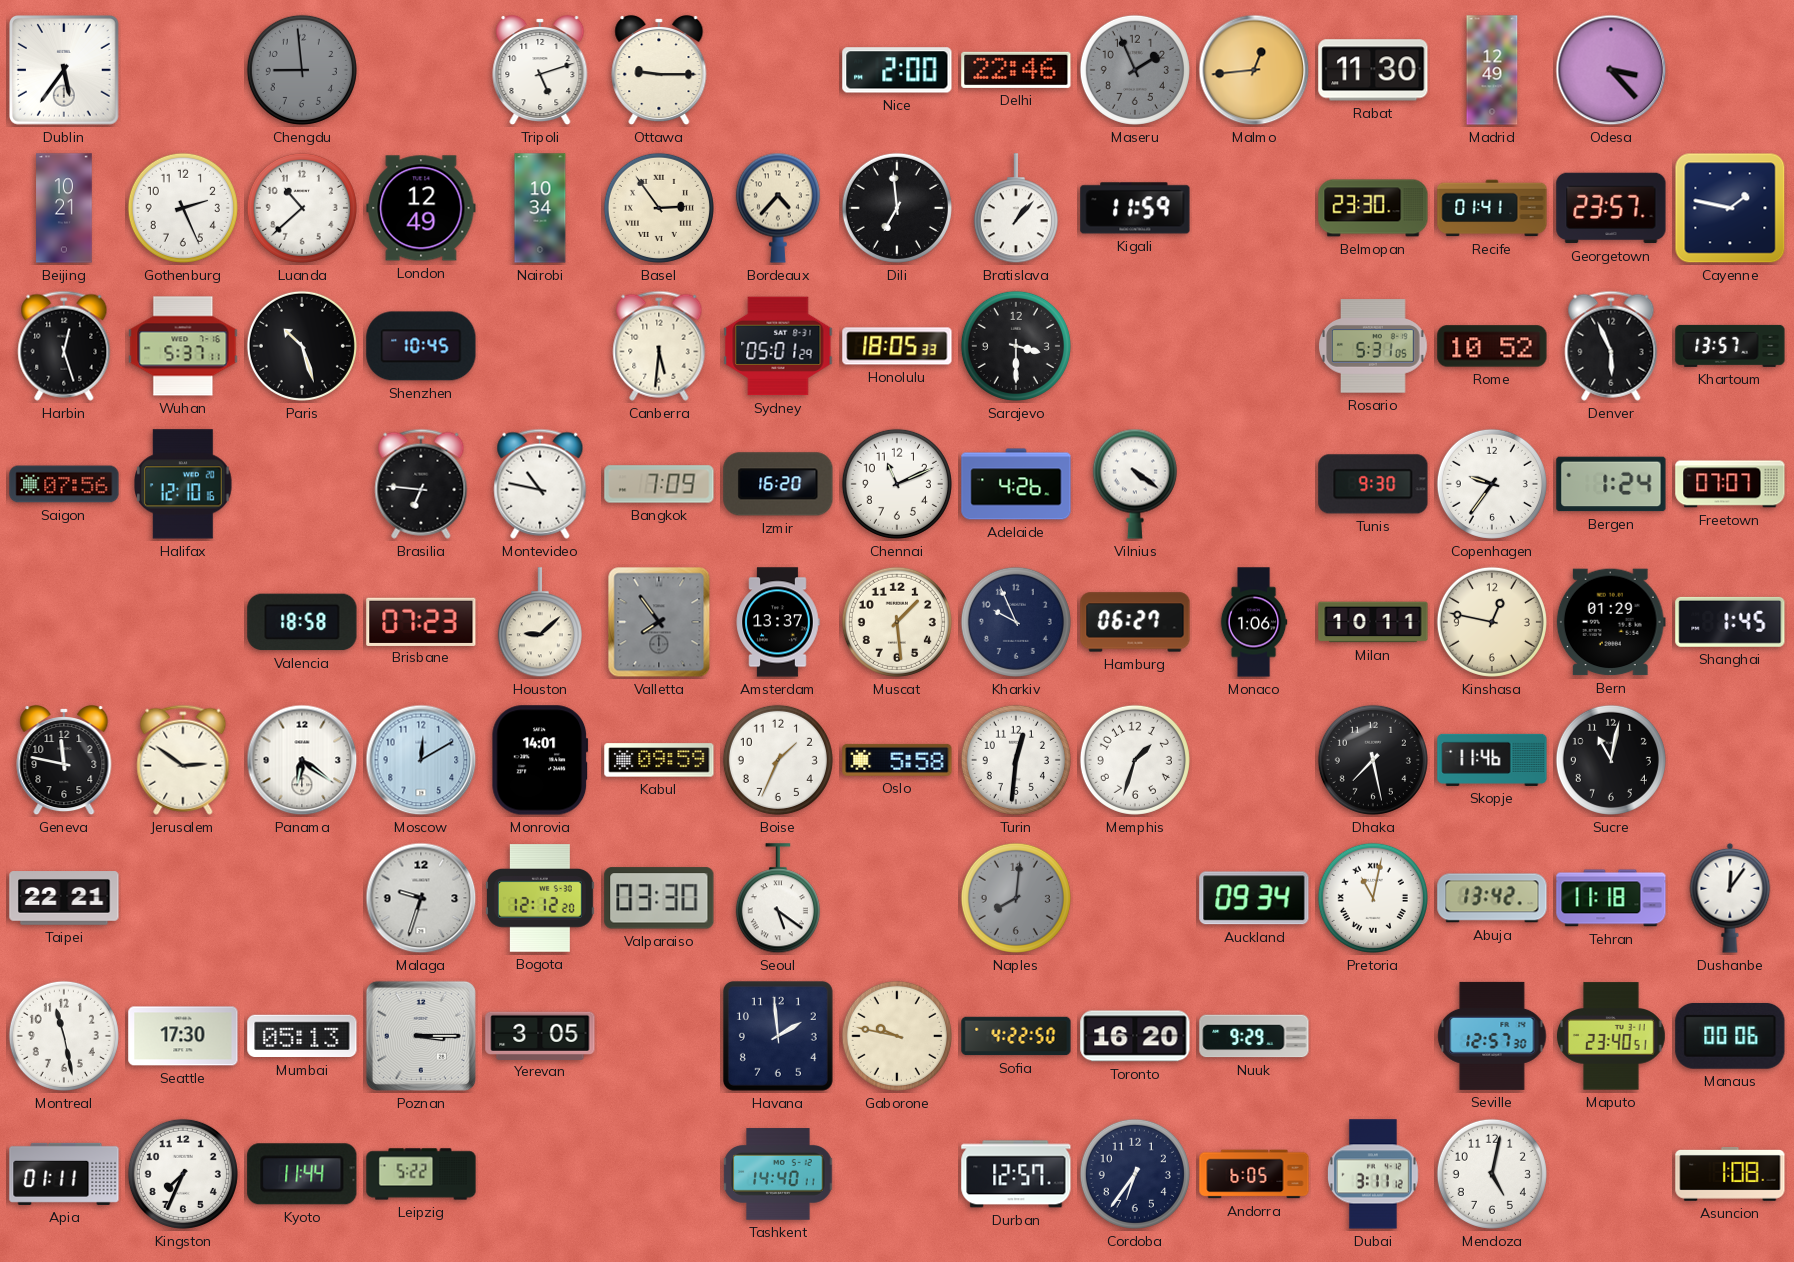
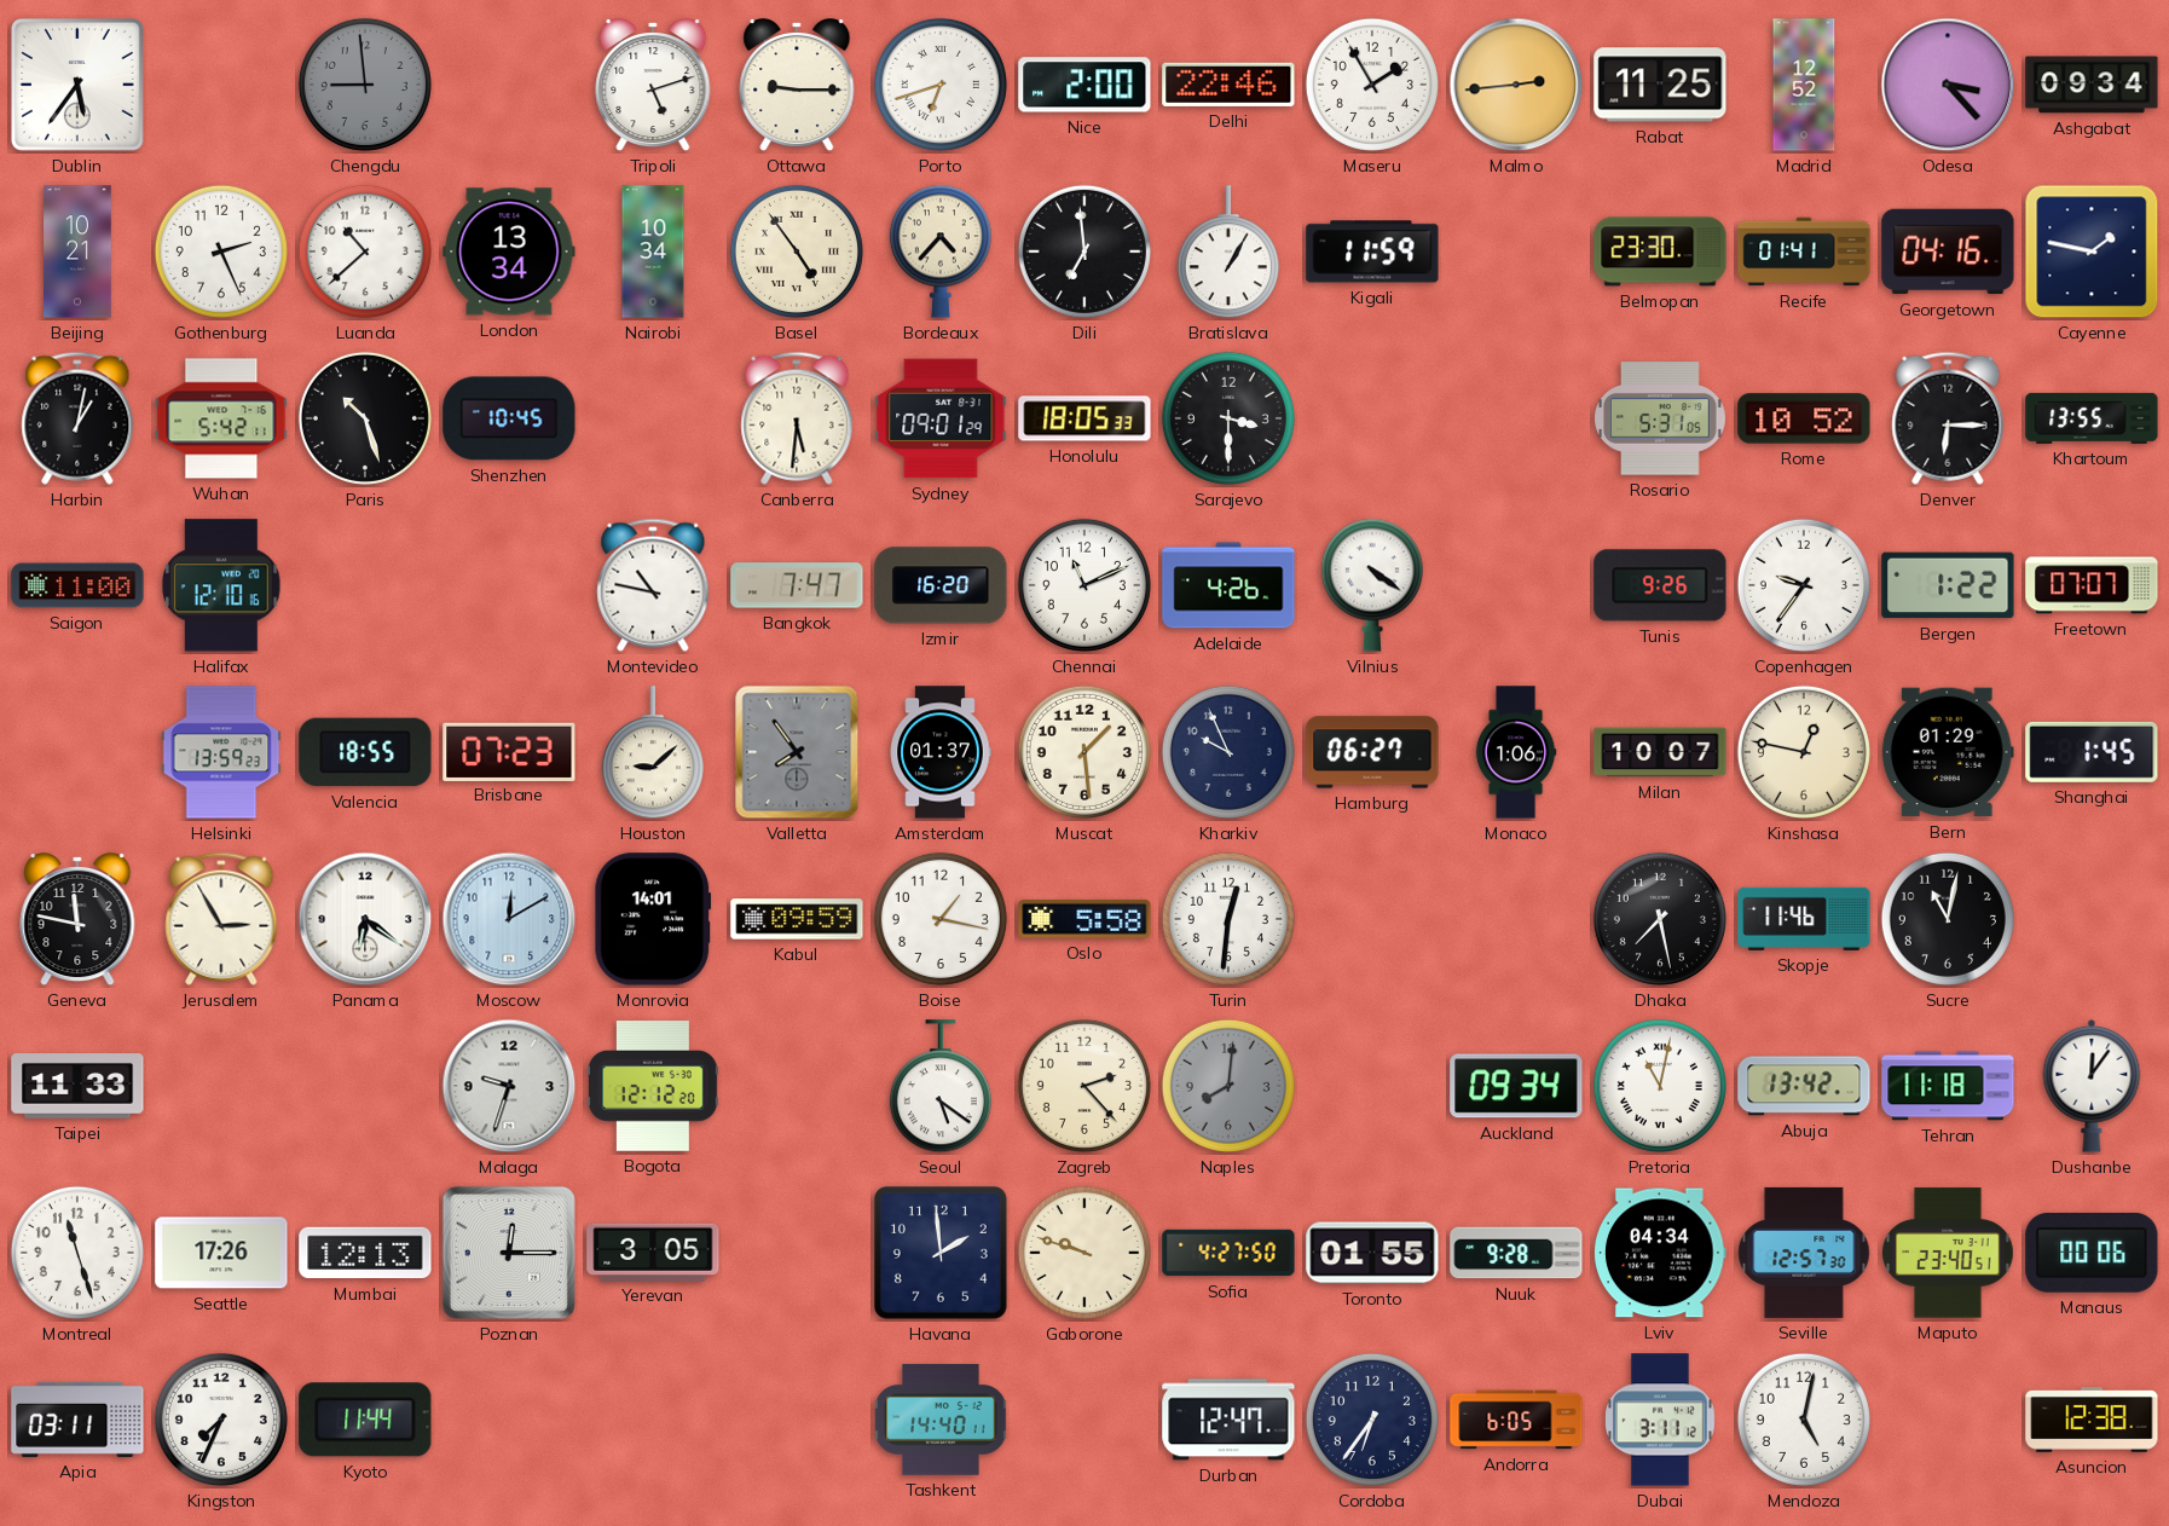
Porto: none -> 6:42
Maseru: 1:56 -> 1:55
Maseru dial: grey -> white
Malmo: 12:44 -> 2:44
Rabat: 11:30 -> 11:25
Madrid: 12:49 -> 12:52
Ashgabat: none -> 09:34
London: 12:49 -> 13:34
Basel: 2:54 -> 4:54
Bratislava: 1:07 -> 1:05
Georgetown: 23:57 -> 04:16
Harbin: 12:27 -> 1:02
Wuhan: 5:37 -> 5:42
Sydney: 05:01 -> 09:01
Denver: 5:56 -> 6:15
Khartoum: 13:57 -> 13:55
Saigon: 07:56 -> 11:00
Brasilia: 6:46 -> none
Bangkok: 7:09 -> 7:47
Tunis: 9:30 -> 9:26
Bergen: 1:24 -> 1:22
Helsinki: none -> 13:59
Valencia: 18:58 -> 18:55
Amsterdam: 13:37 -> 01:37
Milan: 10:11 -> 10:07
Jerusalem: 2:51 -> 2:55
Boise: 1:34 -> 1:17
Memphis: 1:33 -> none
Taipei: 22:21 -> 11:33
Valparaiso: 03:30 -> none
Zagreb: none -> 2:23
Montreal: 11:28 -> 11:27
Seattle: 17:30 -> 17:26
Mumbai: 05:13 -> 12:13
Poznan: 3:15 -> 12:15
Gaborone: 9:47 -> 9:48
Sofia: 4:22 -> 4:27
Toronto: 16:20 -> 01:55
Nuuk: 9:29 -> 9:28
Lviv: none -> 04:34
Apia: 01:11 -> 03:11
Leipzig: 5:22 -> none
Durban: 12:57 -> 12:47
Asuncion: 1:08 -> 12:38
